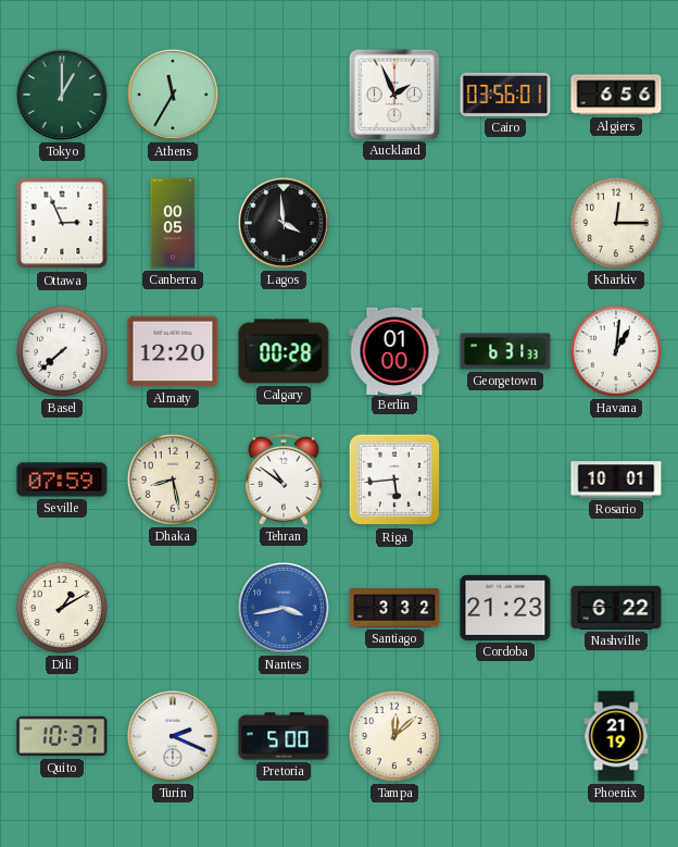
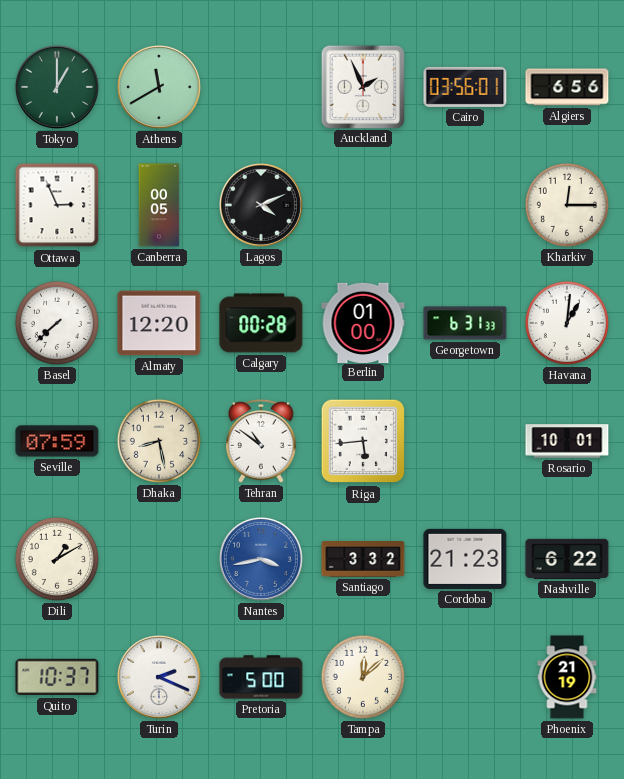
Athens: 11:35 -> 11:40
Lagos: 3:59 -> 4:11
